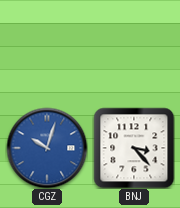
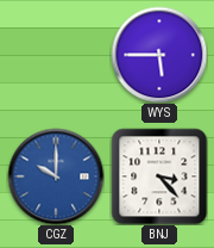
WYS: none -> 5:45
CGZ: 10:03 -> 10:00
